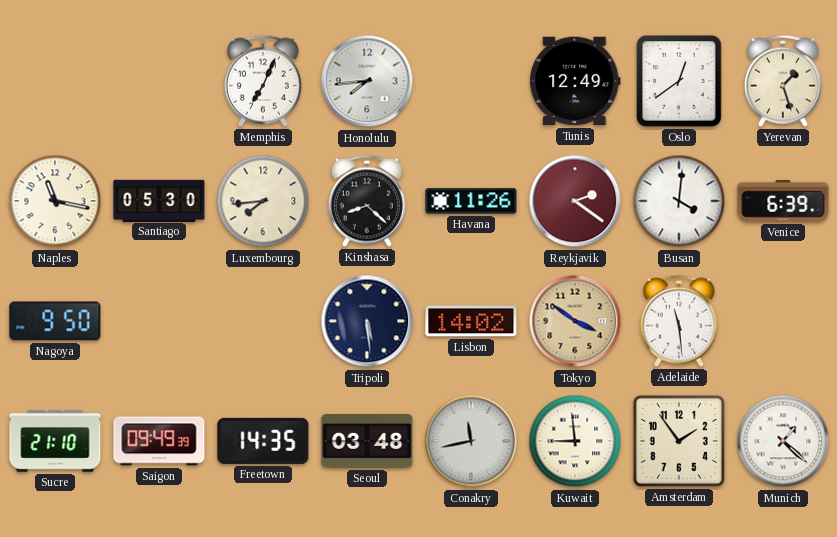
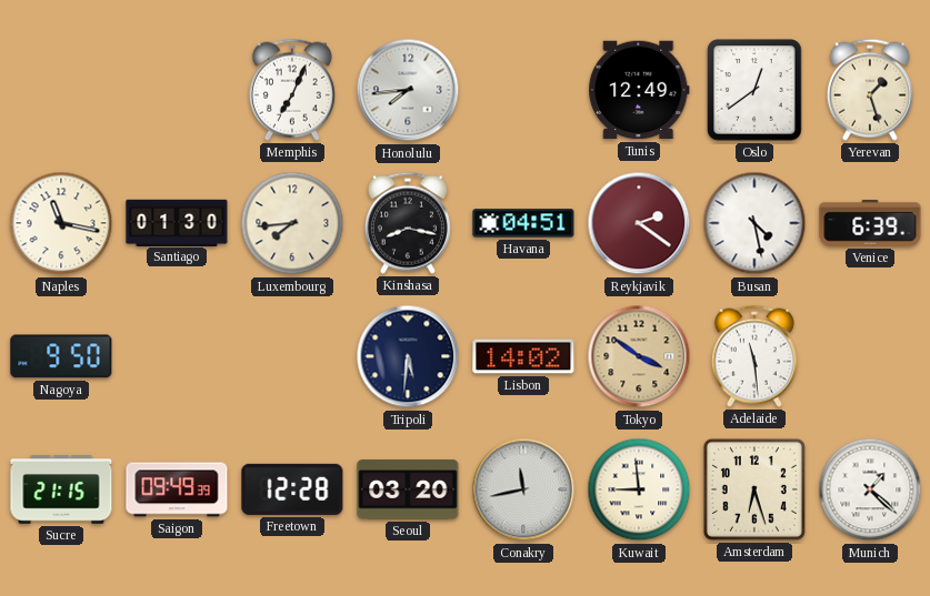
Santiago: 05:30 -> 01:30
Kinshasa: 8:22 -> 8:17
Havana: 11:26 -> 04:51
Busan: 4:01 -> 4:28
Tripoli: 5:29 -> 5:31
Sucre: 21:10 -> 21:15
Freetown: 14:35 -> 12:28
Seoul: 03:48 -> 03:20
Amsterdam: 1:54 -> 6:27
